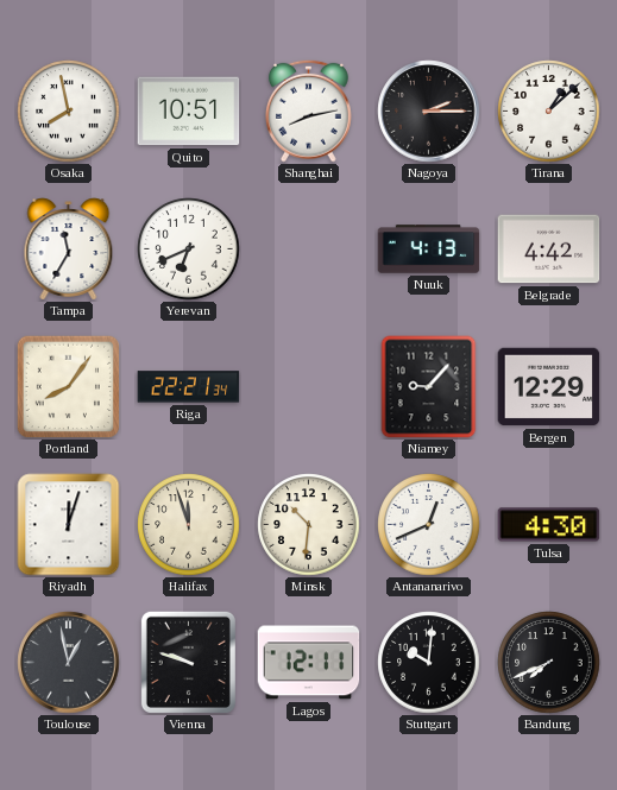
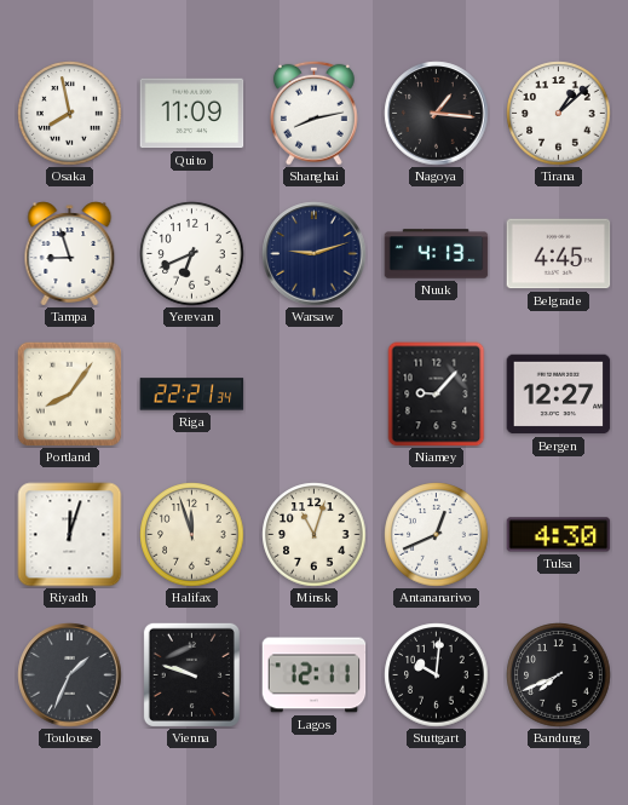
Quito: 10:51 -> 11:09
Nagoya: 2:15 -> 1:16
Tampa: 11:35 -> 8:57
Warsaw: none -> 9:12
Belgrade: 4:42 -> 4:45
Bergen: 12:29 -> 12:27
Minsk: 10:31 -> 11:03
Toulouse: 12:58 -> 1:34
